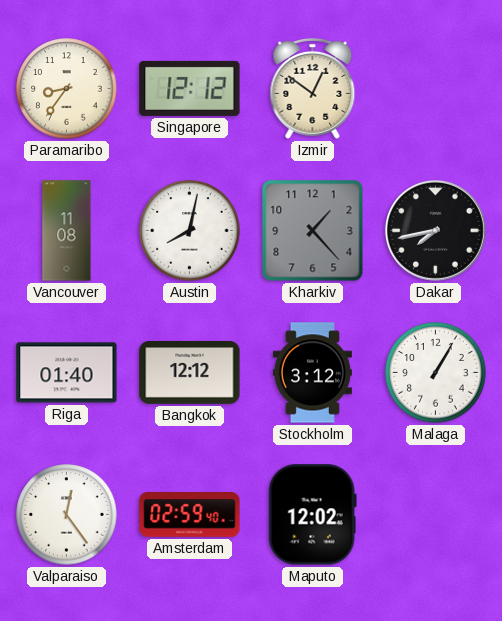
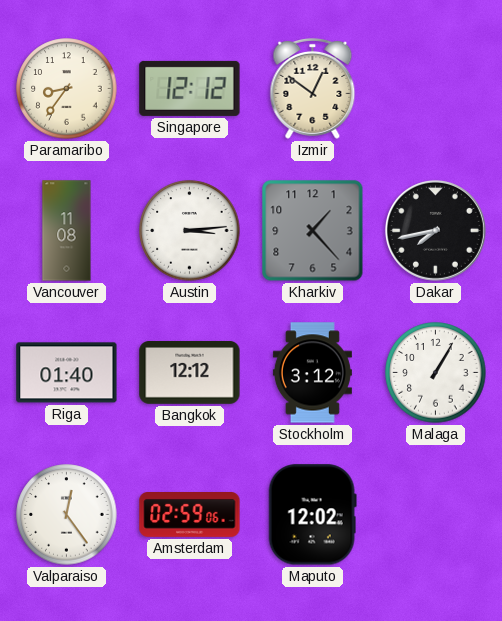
Austin: 8:02 -> 3:14
Amsterdam: 02:59:40 -> 02:59:06
